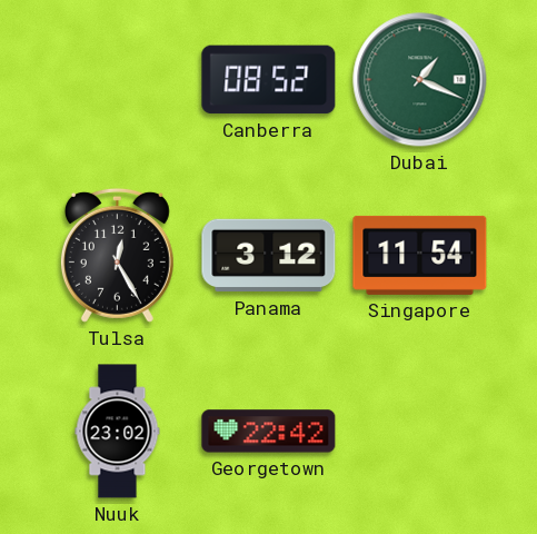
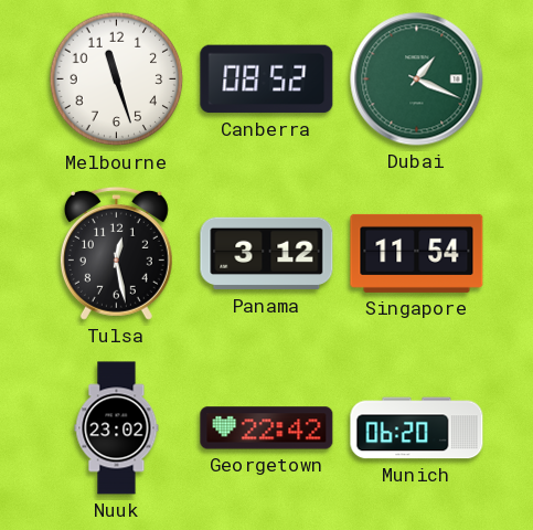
Melbourne: none -> 11:27
Tulsa: 12:25 -> 12:28
Munich: none -> 06:20
